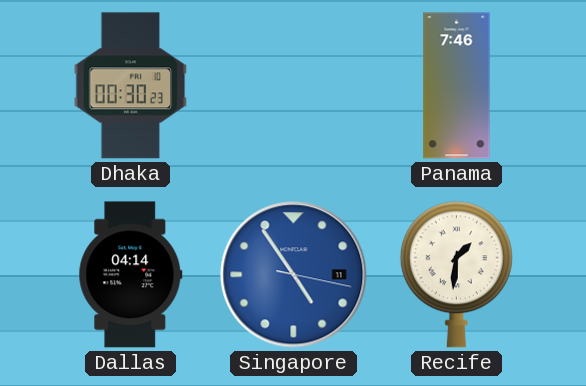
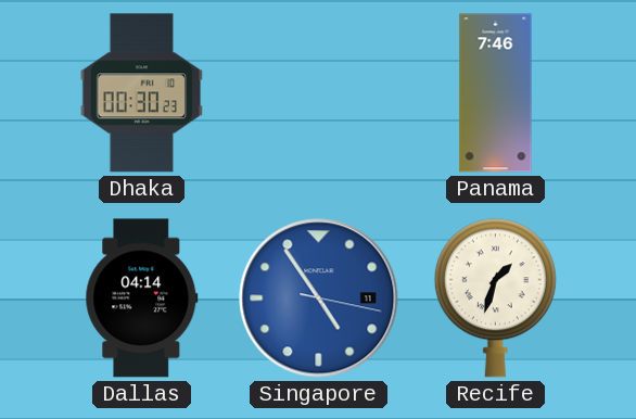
Recife: 1:31 -> 1:33
